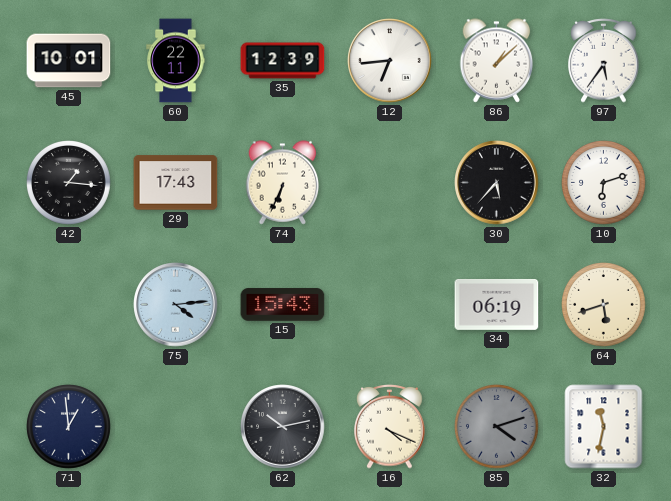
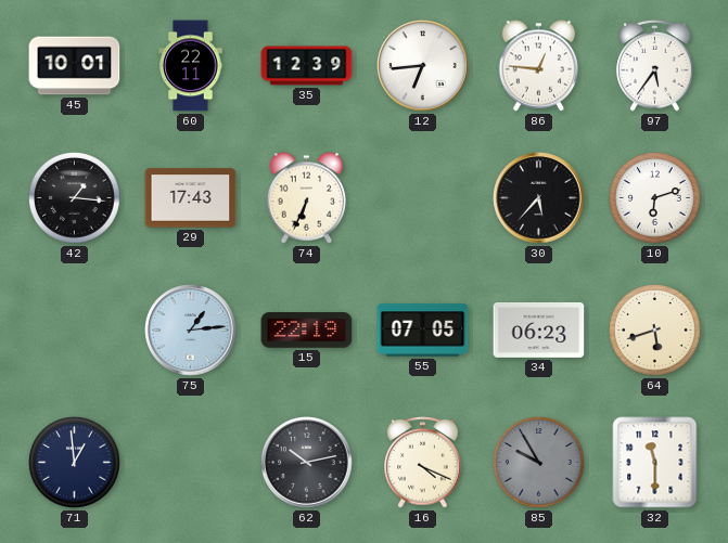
86: 1:08 -> 12:46
75: 4:14 -> 1:14
15: 15:43 -> 22:19
55: none -> 07:05
34: 06:19 -> 06:23
85: 4:12 -> 9:55
32: 11:32 -> 11:30
